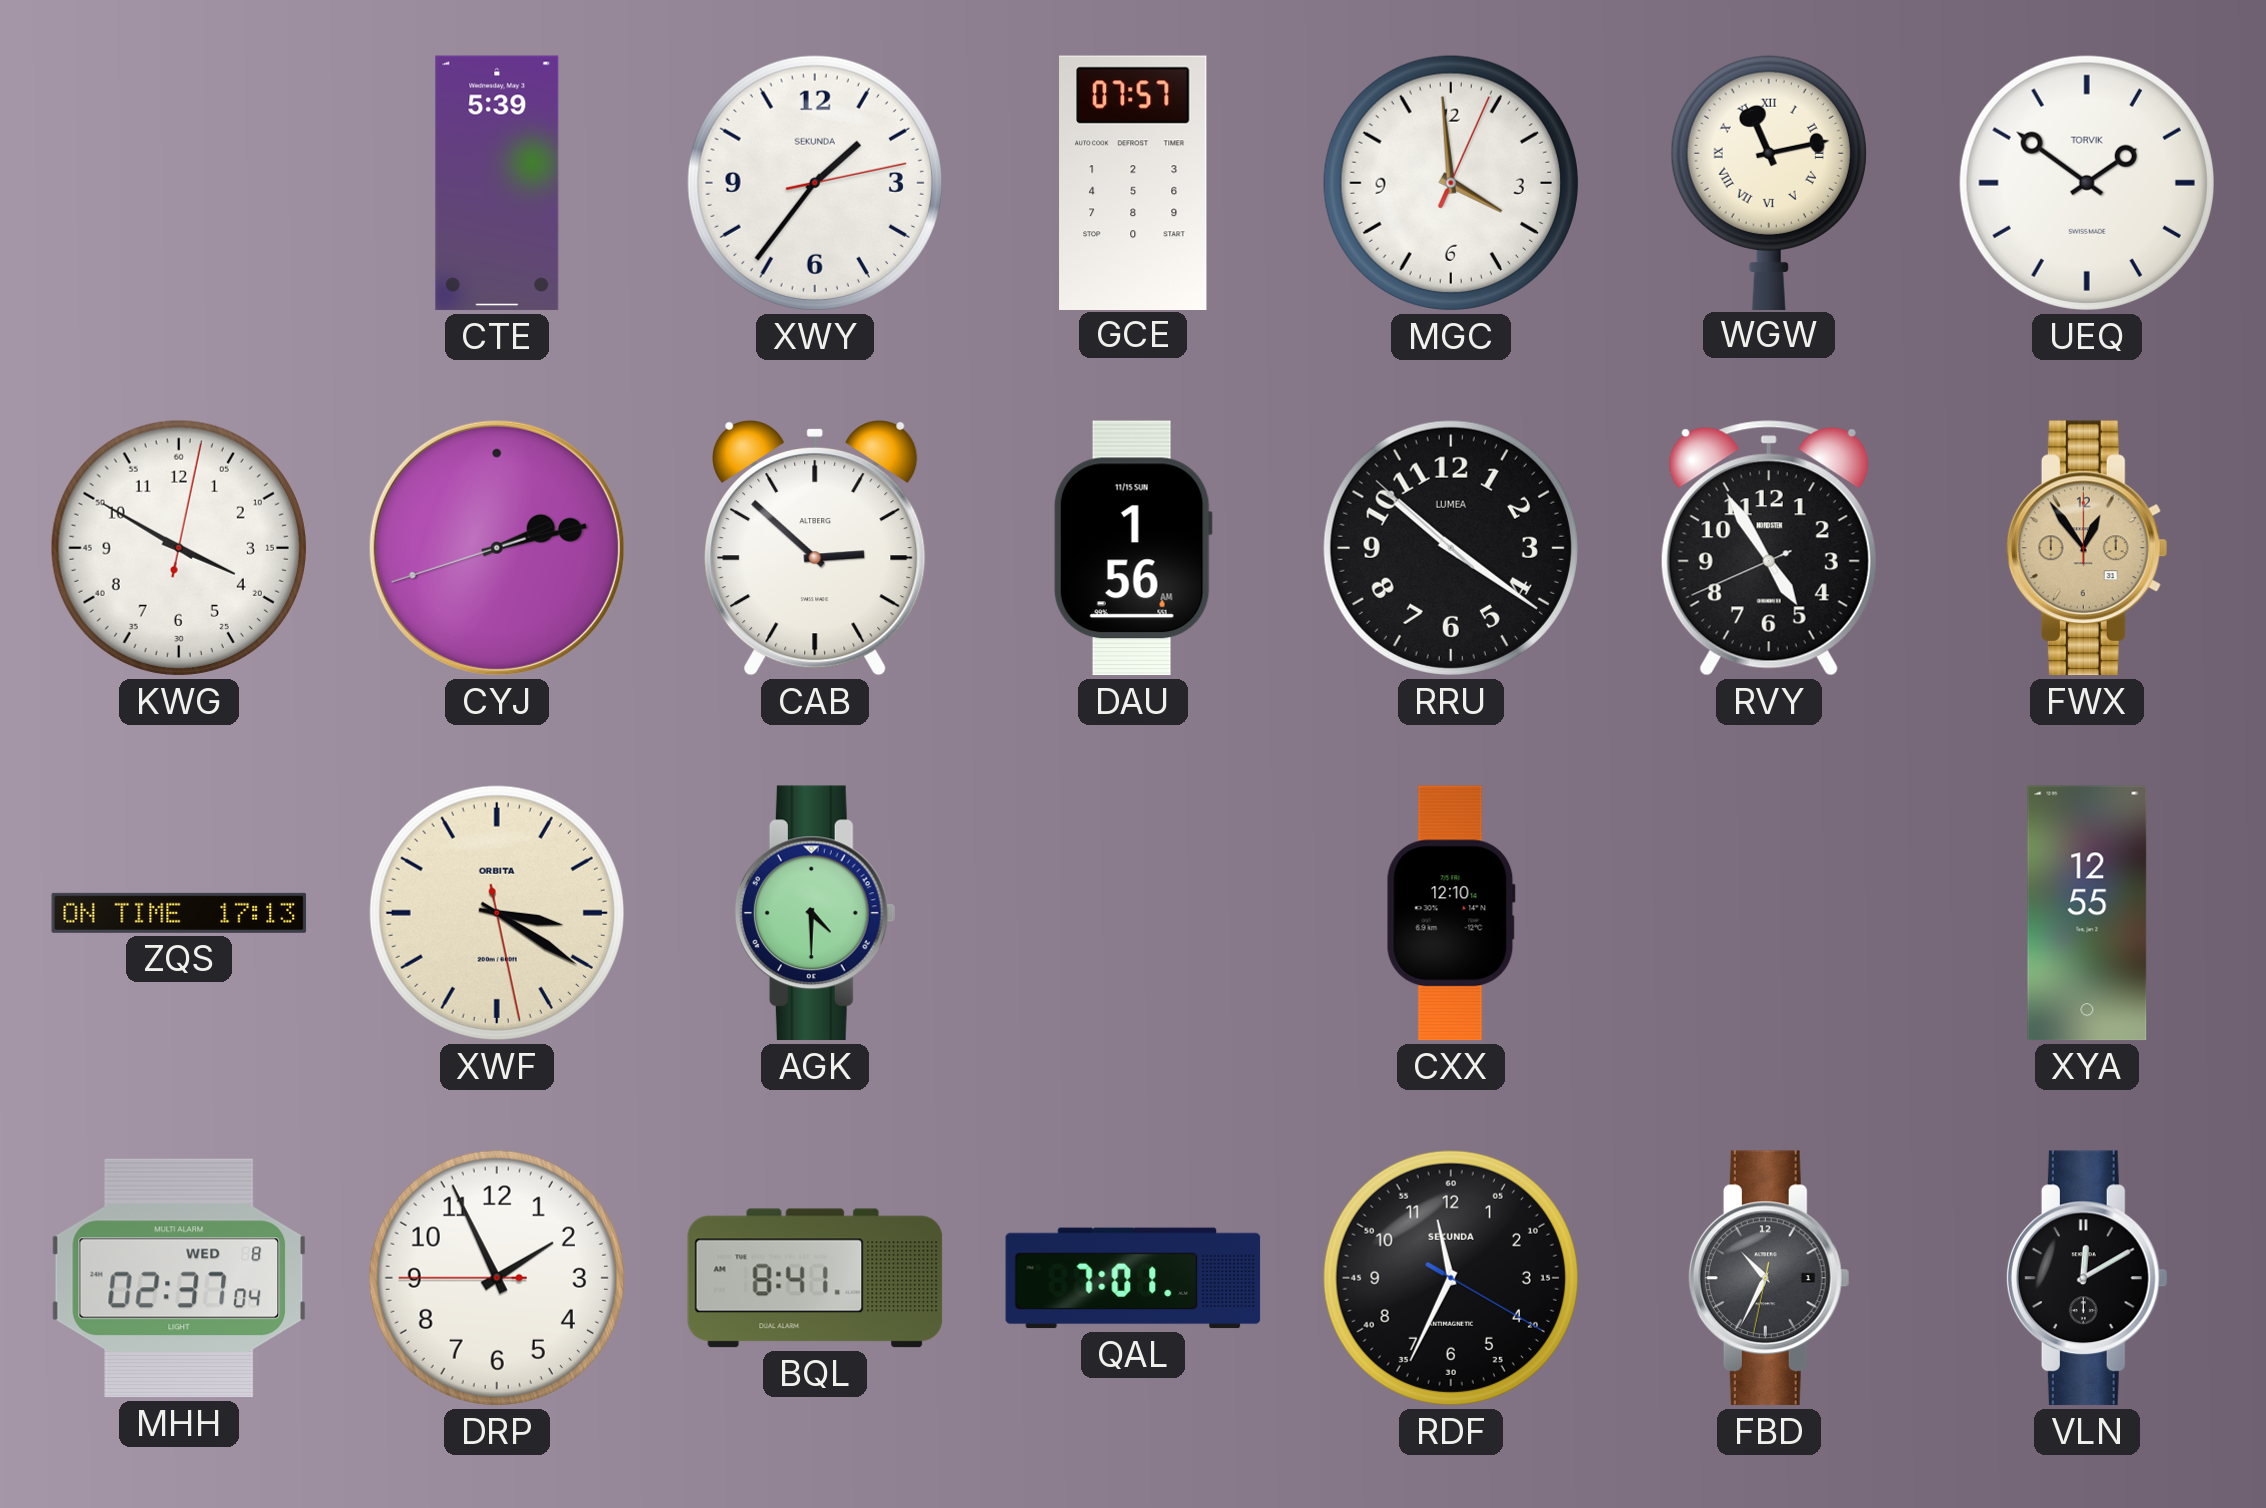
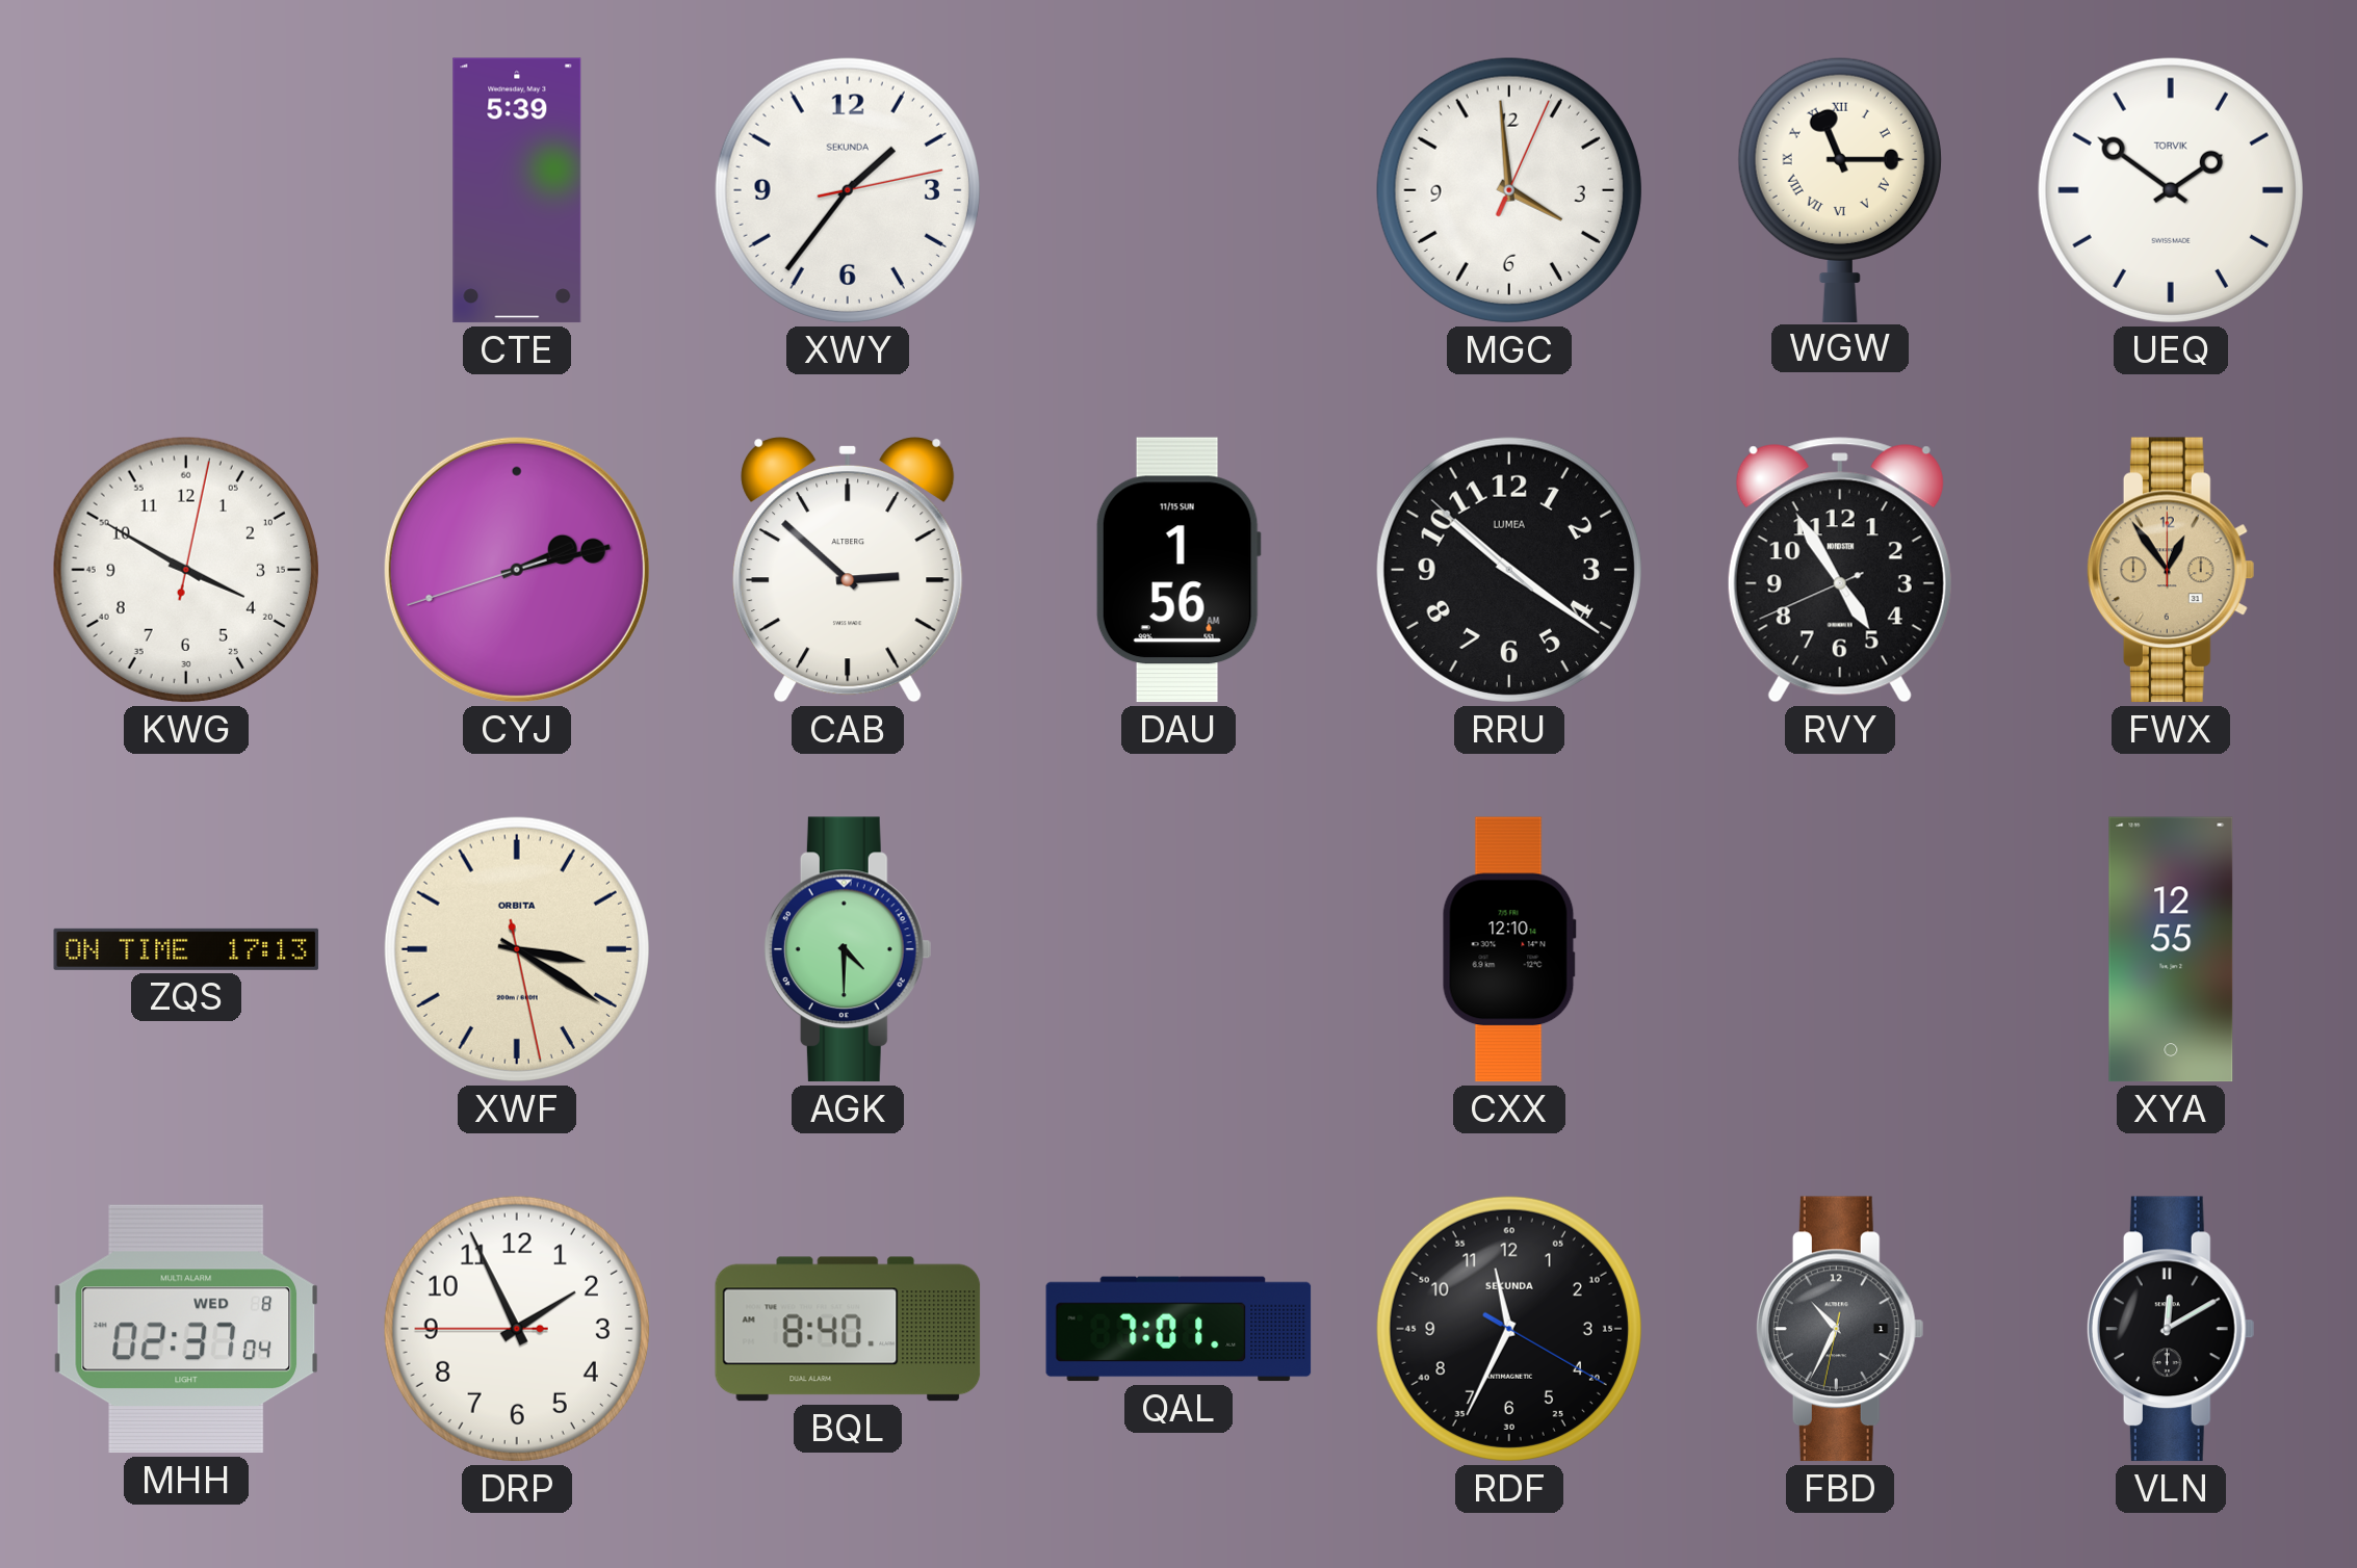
GCE: 07:57 -> none
WGW: 11:13 -> 11:15
BQL: 8:41 -> 8:40
